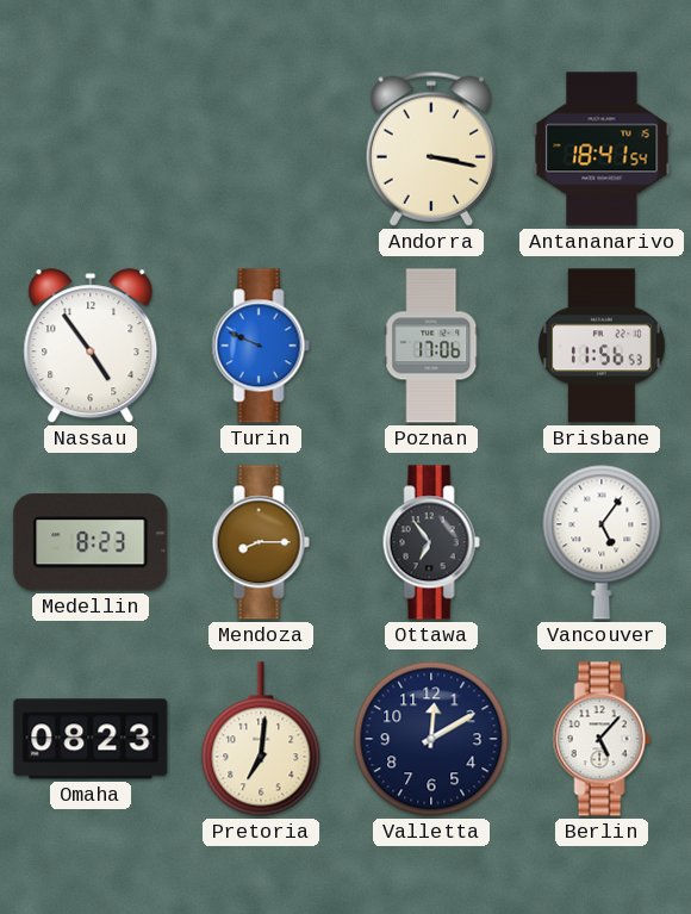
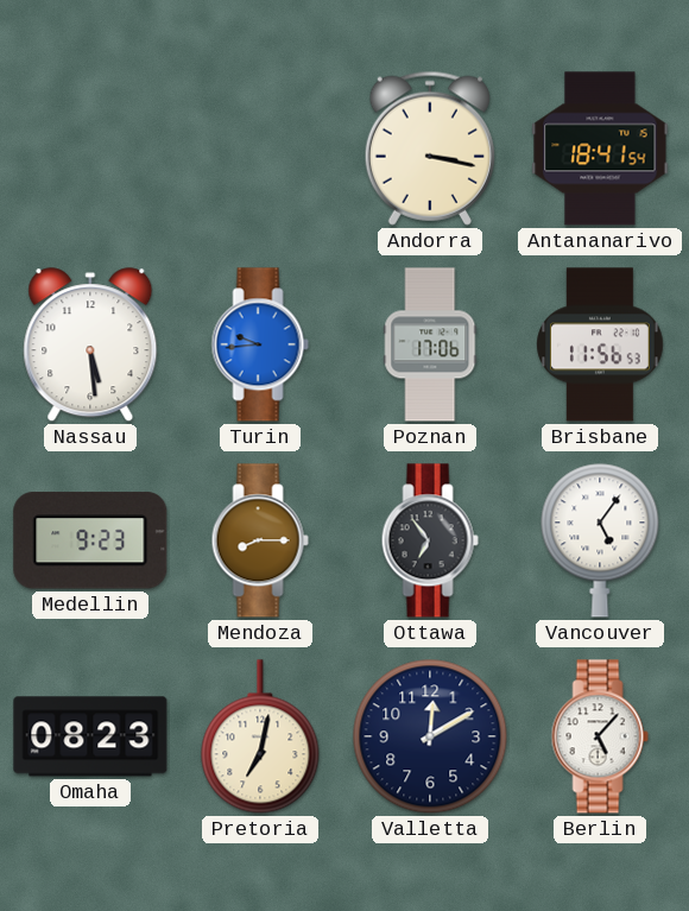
Nassau: 4:54 -> 5:29
Turin: 9:49 -> 9:44
Medellin: 8:23 -> 9:23
Pretoria: 7:01 -> 7:02
